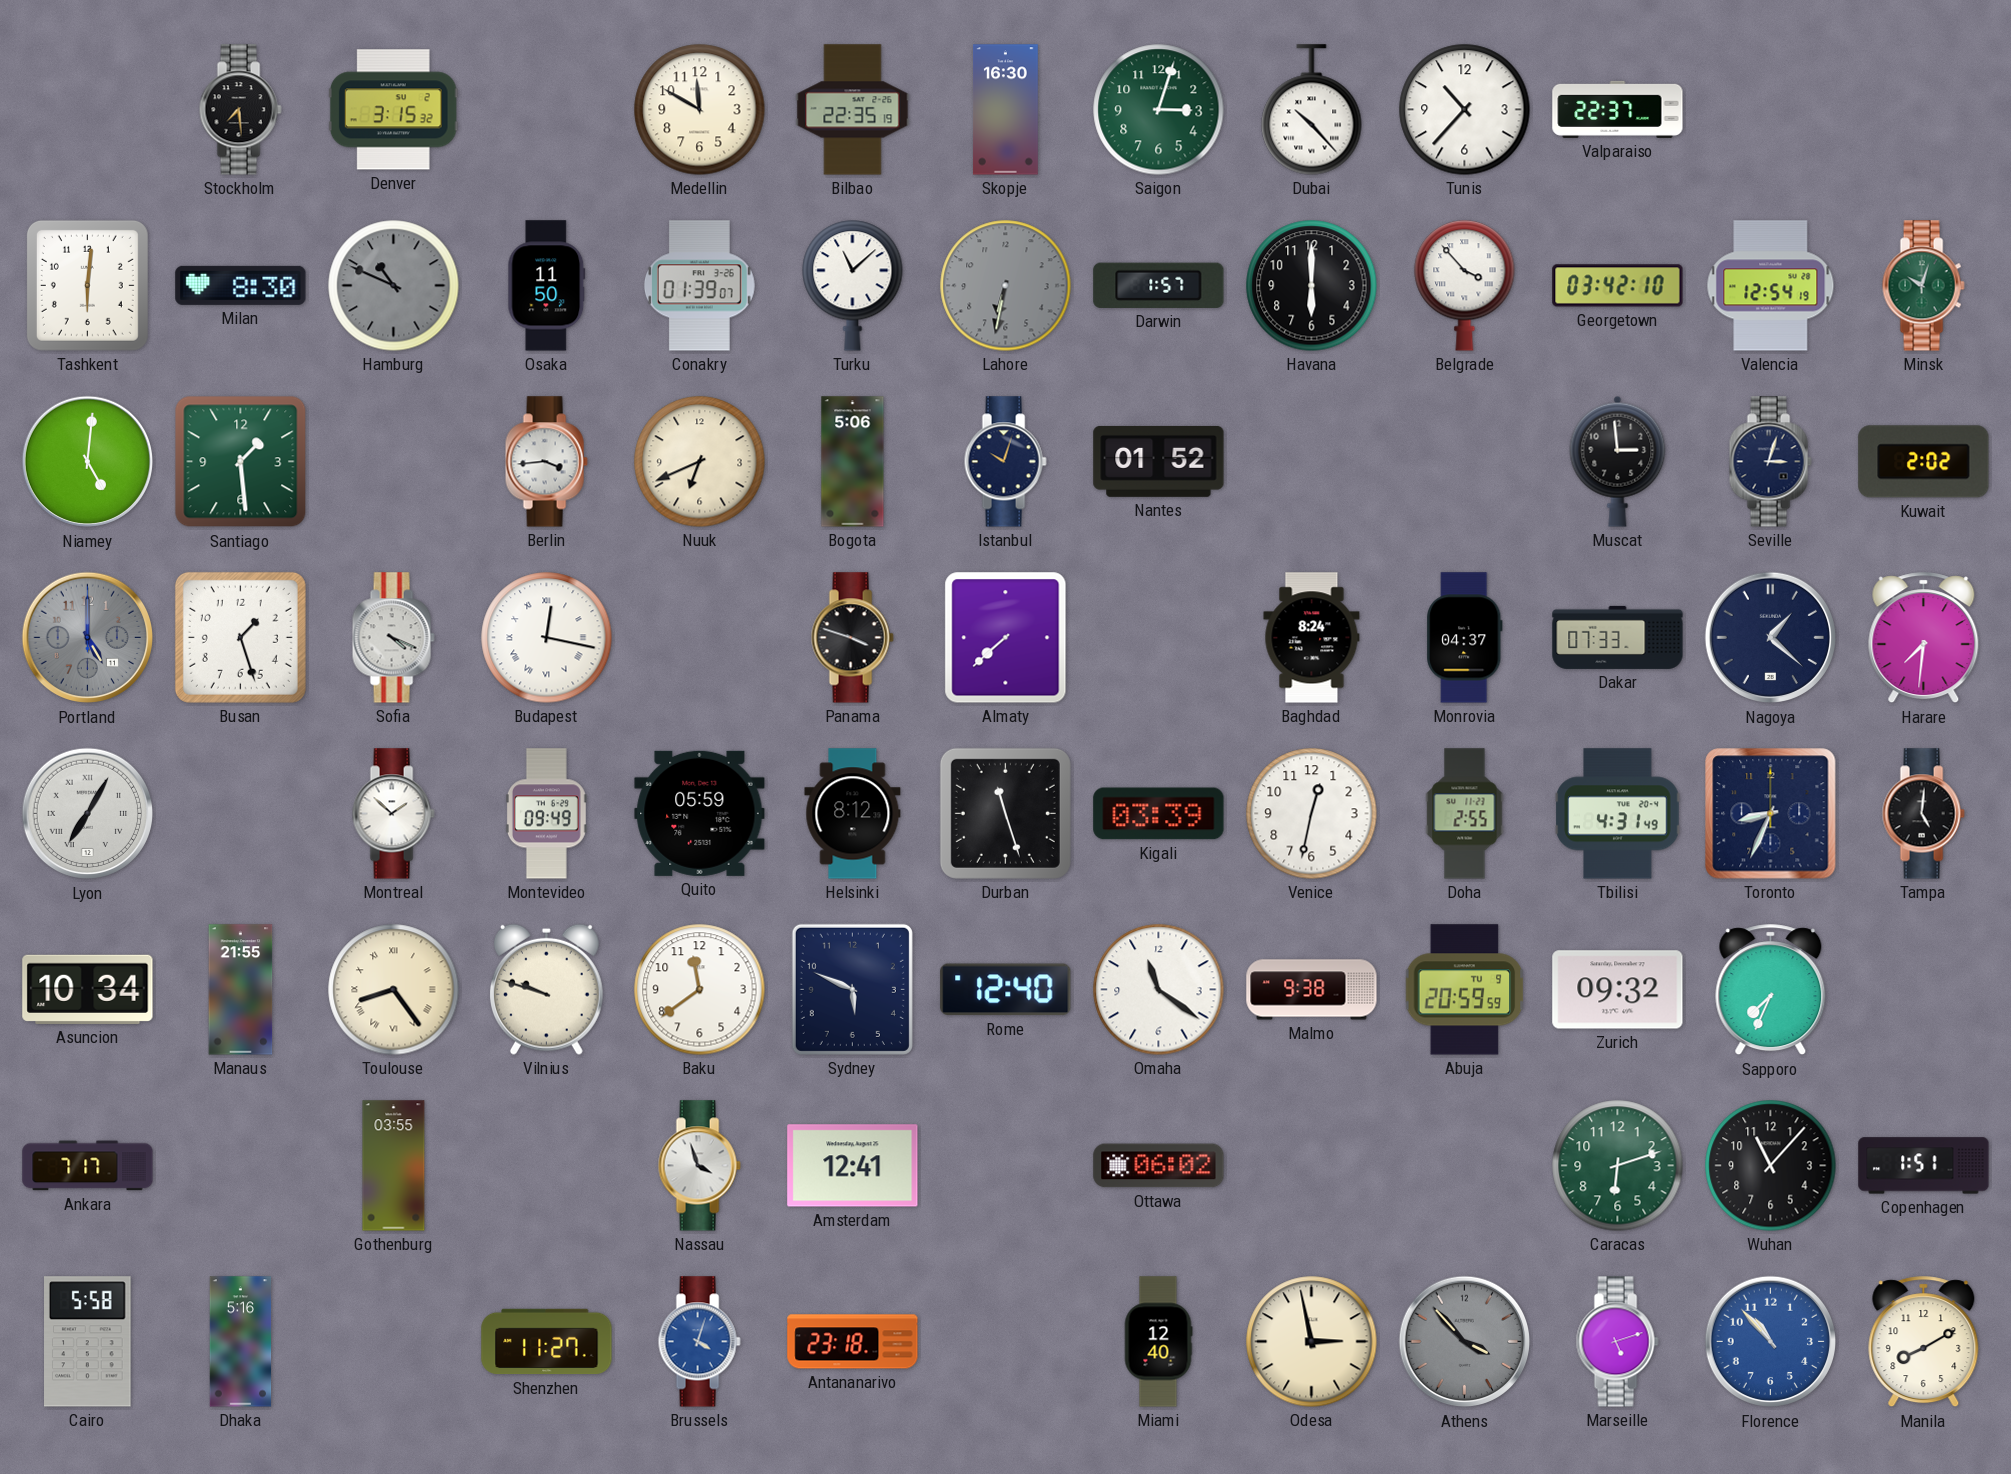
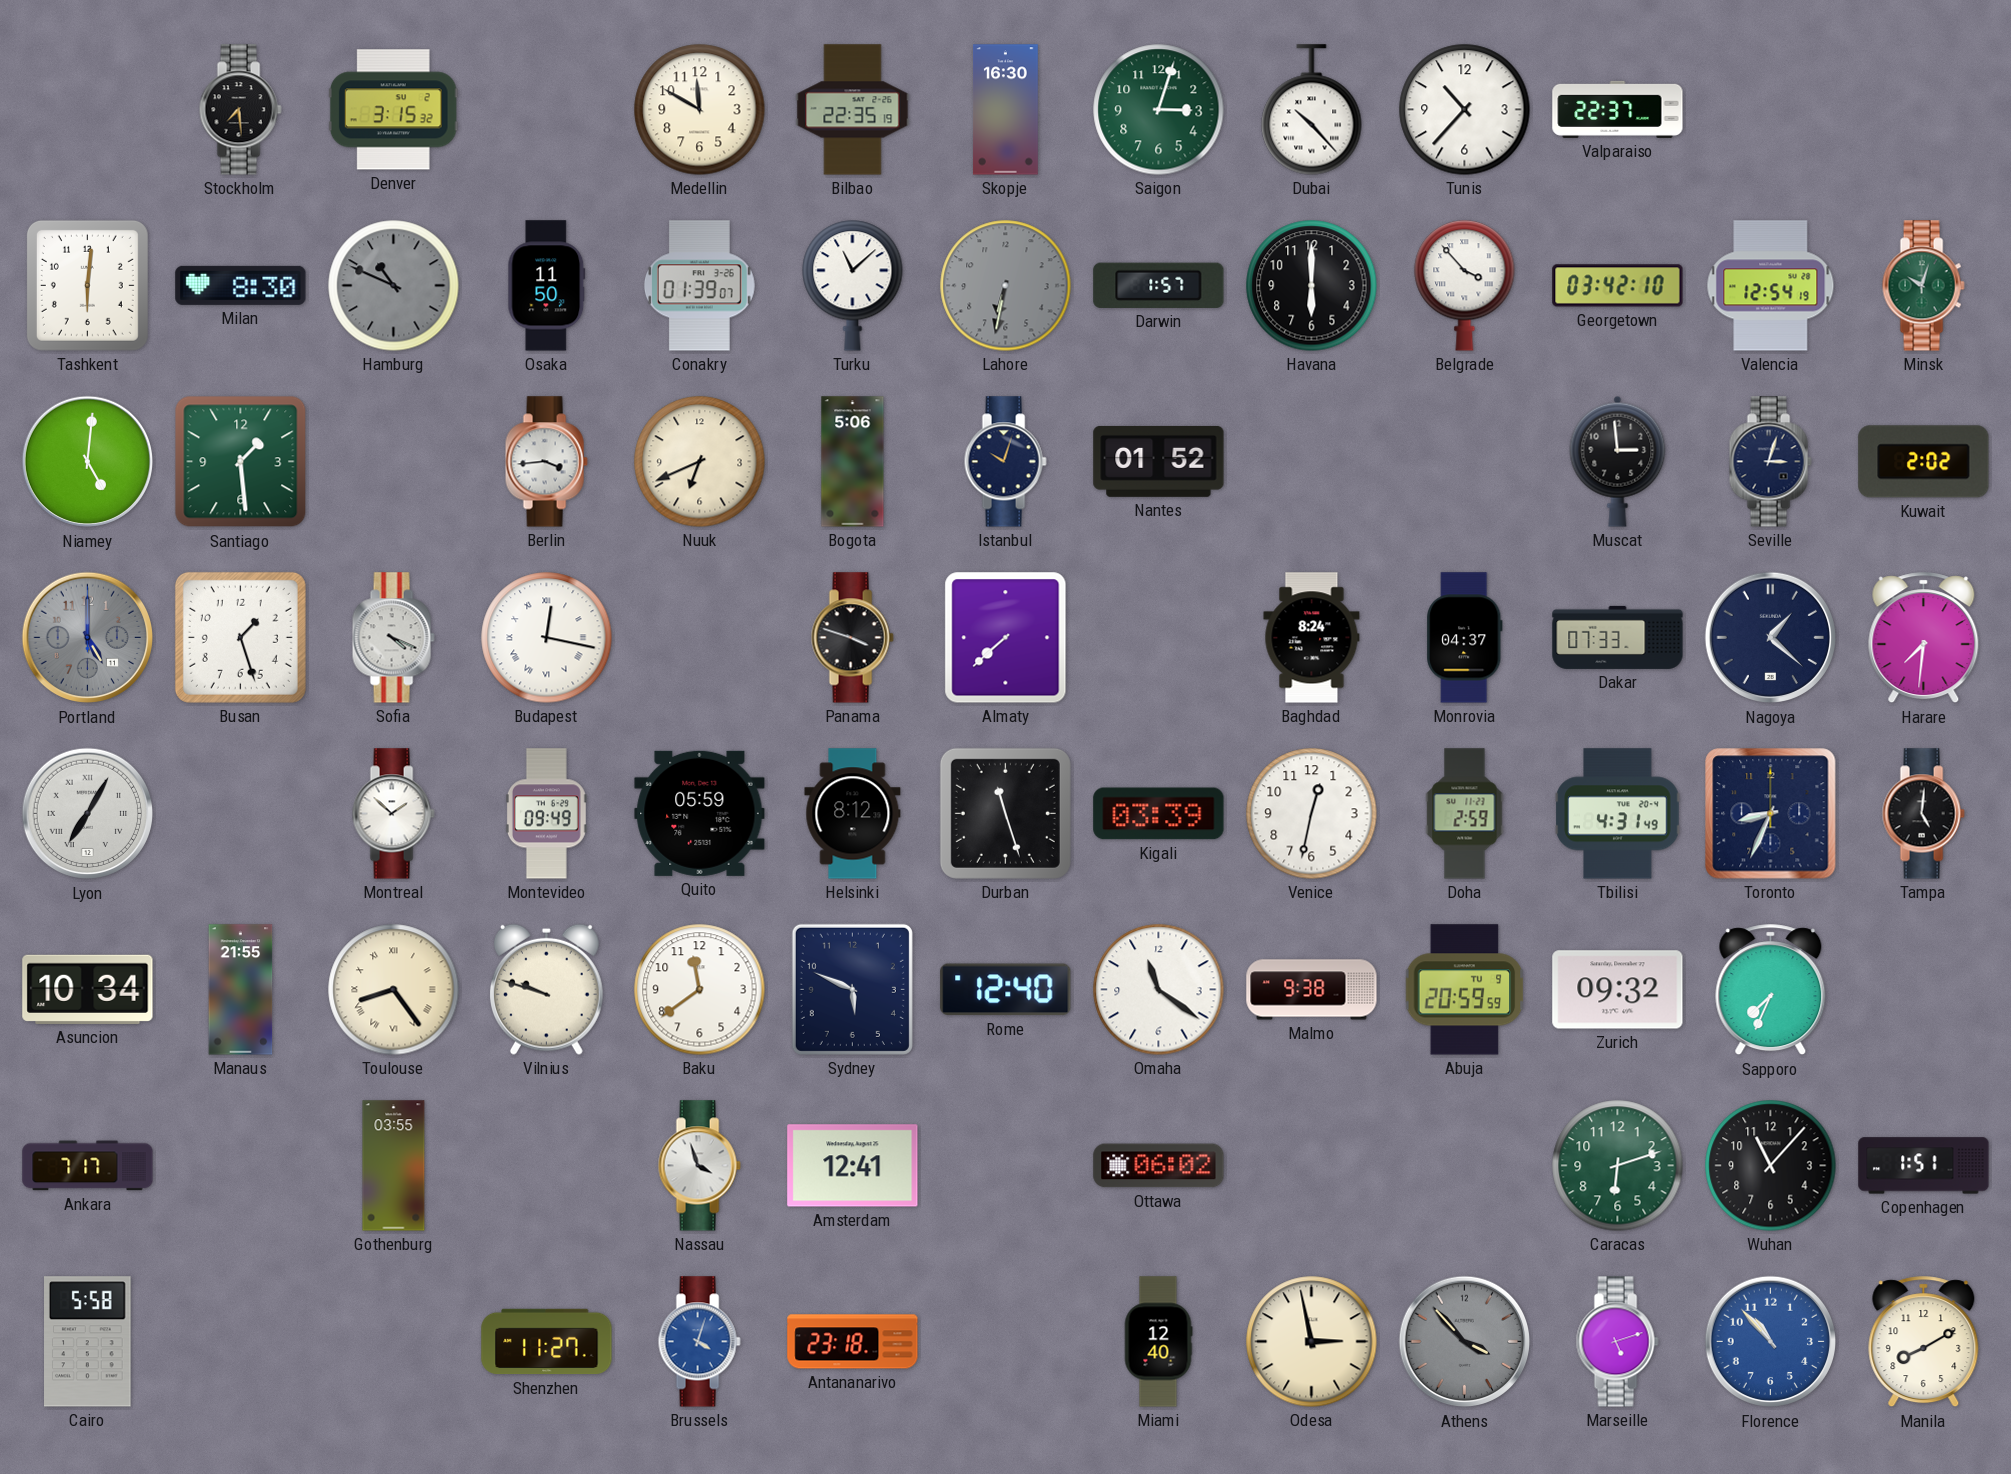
Doha: 2:55 -> 2:59
Dhaka: 5:16 -> none
